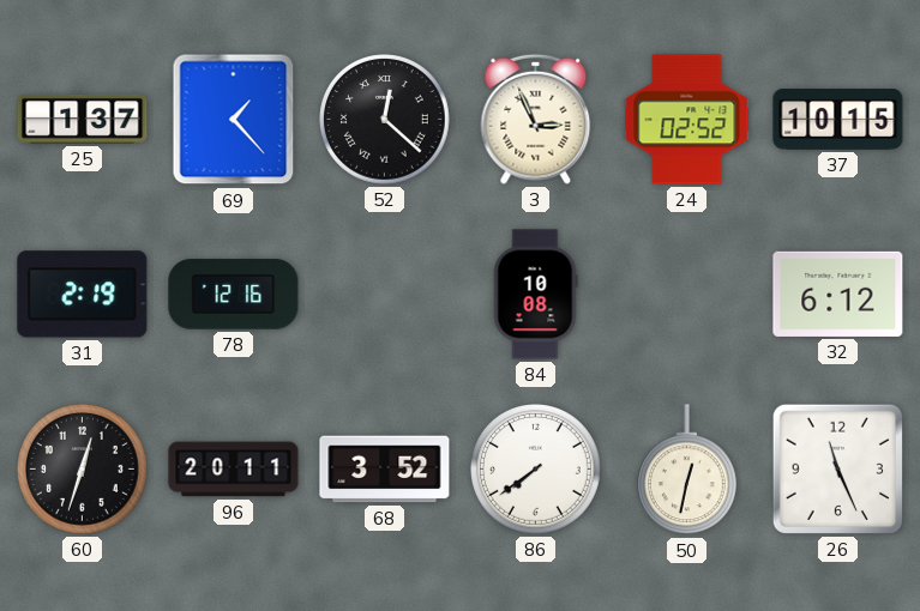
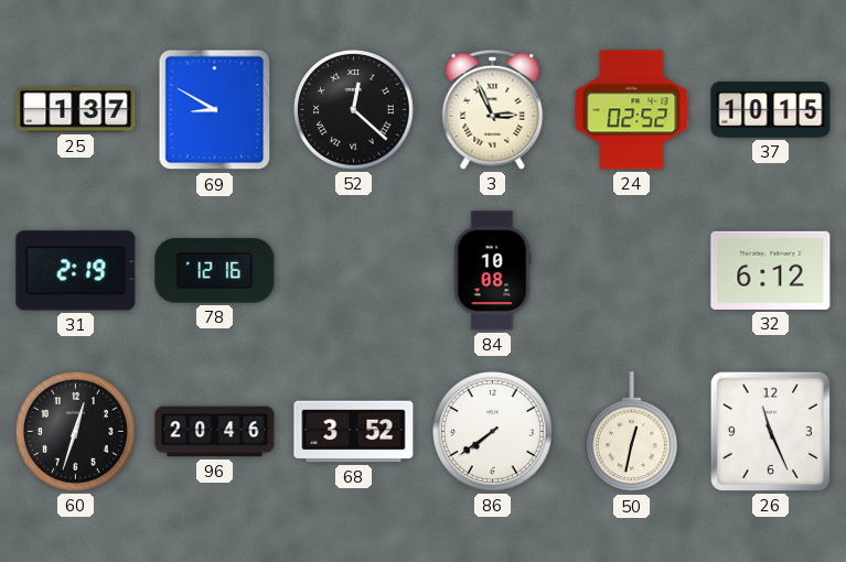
69: 1:23 -> 8:50
96: 20:11 -> 20:46
